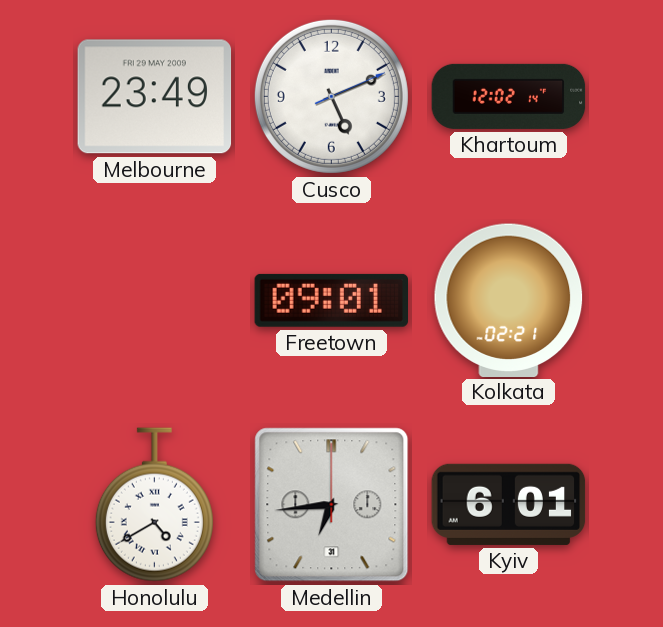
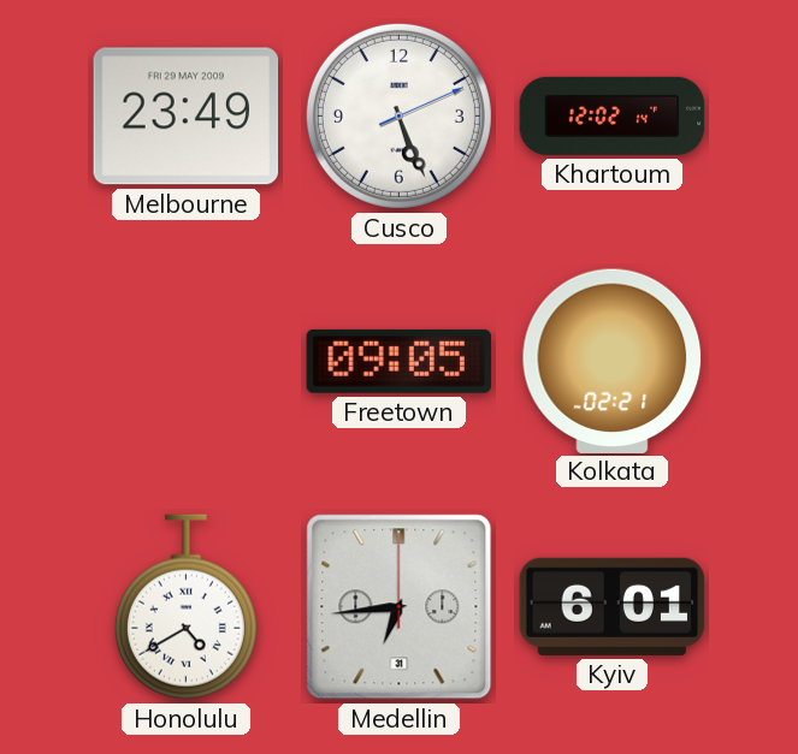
Cusco: 5:11 -> 5:26
Freetown: 09:01 -> 09:05
